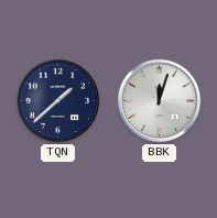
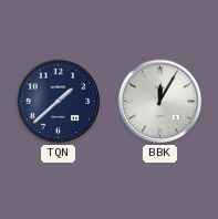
BBK: 12:03 -> 12:05
